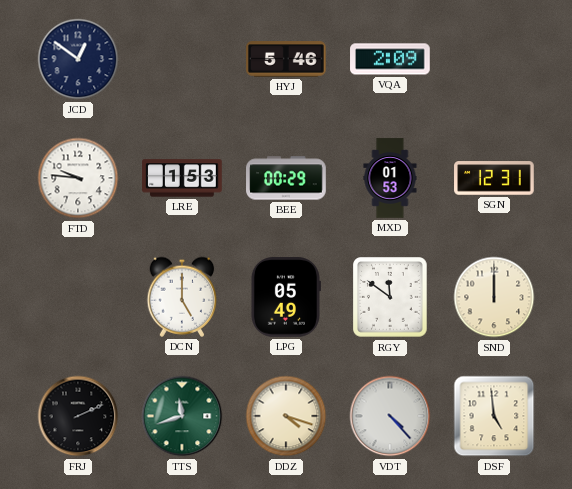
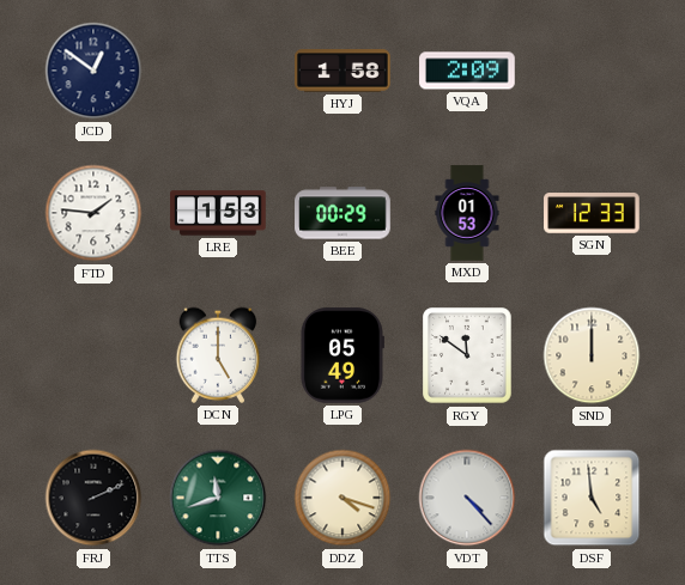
HYJ: 5:46 -> 1:58
FTD: 9:46 -> 1:46
SGN: 12:31 -> 12:33
